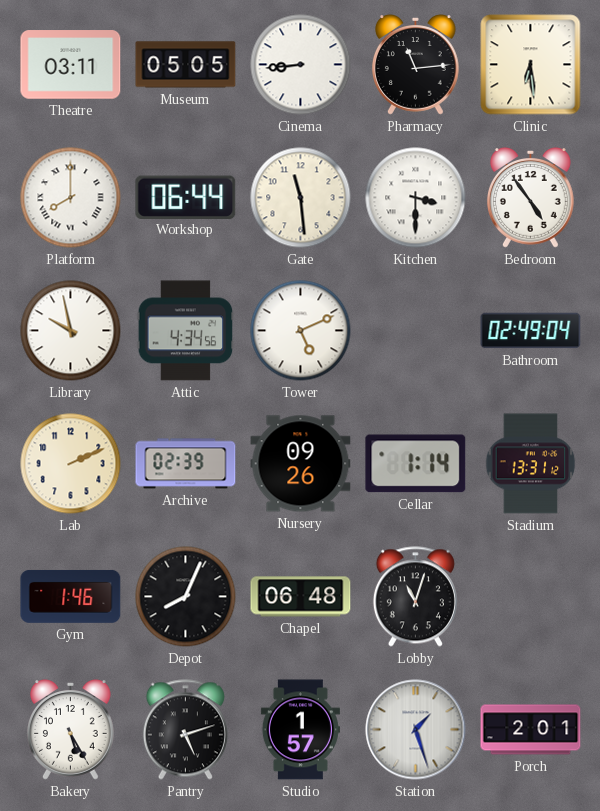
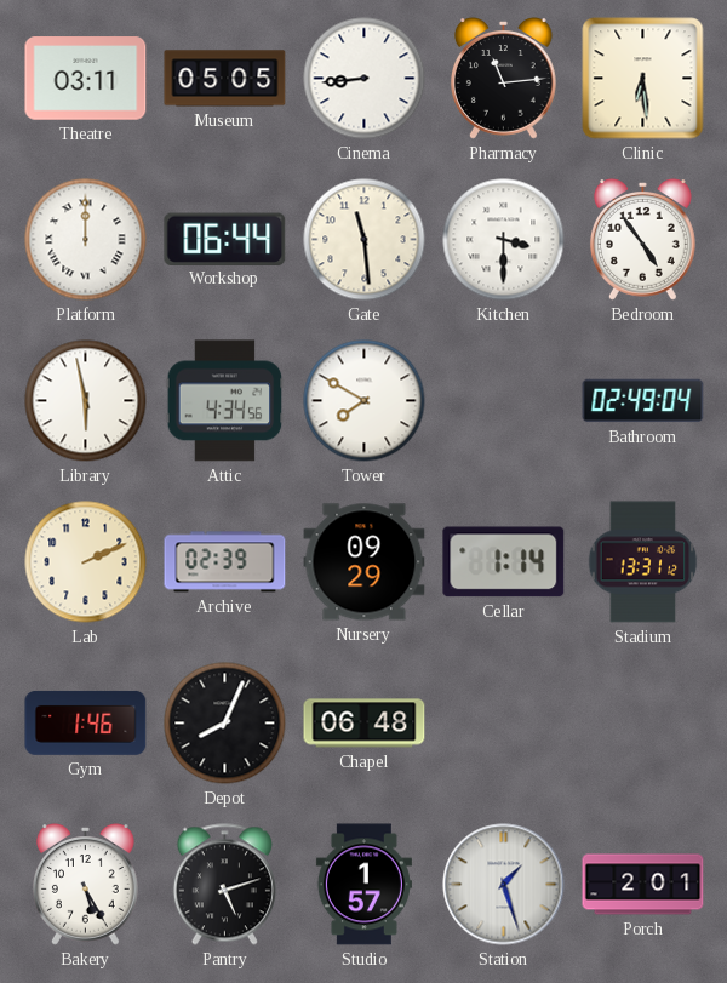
Platform: 8:00 -> 12:00
Library: 9:58 -> 5:58
Tower: 5:11 -> 7:50
Nursery: 09:26 -> 09:29
Lobby: 11:03 -> none
